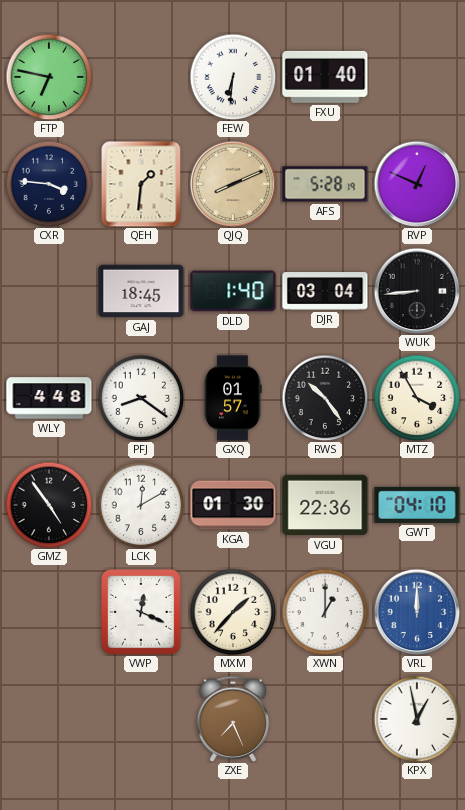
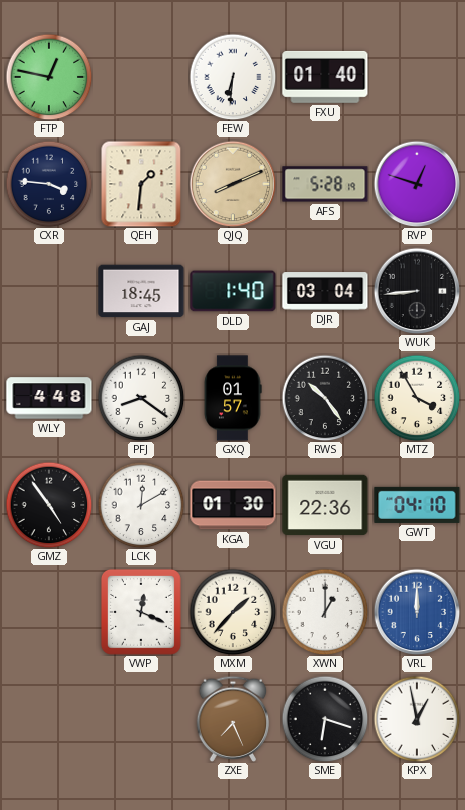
FTP: 6:47 -> 12:47
RVP: 12:49 -> 12:48
SME: none -> 6:18
